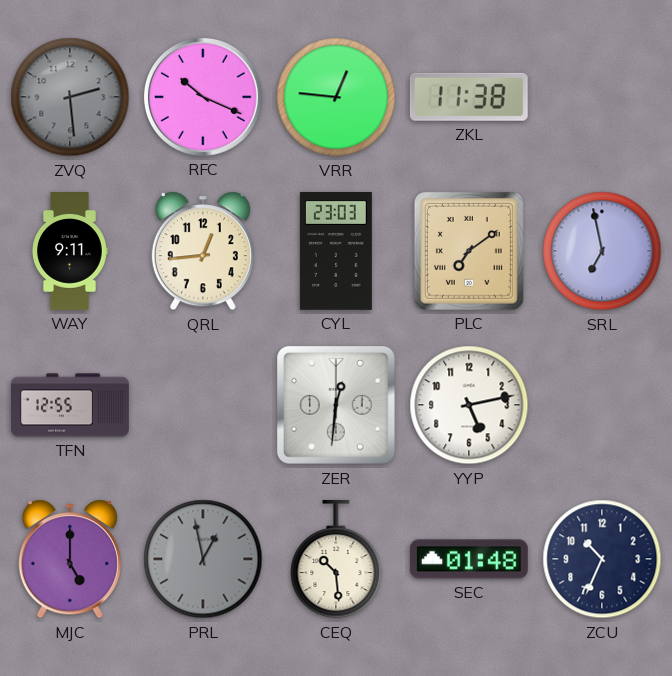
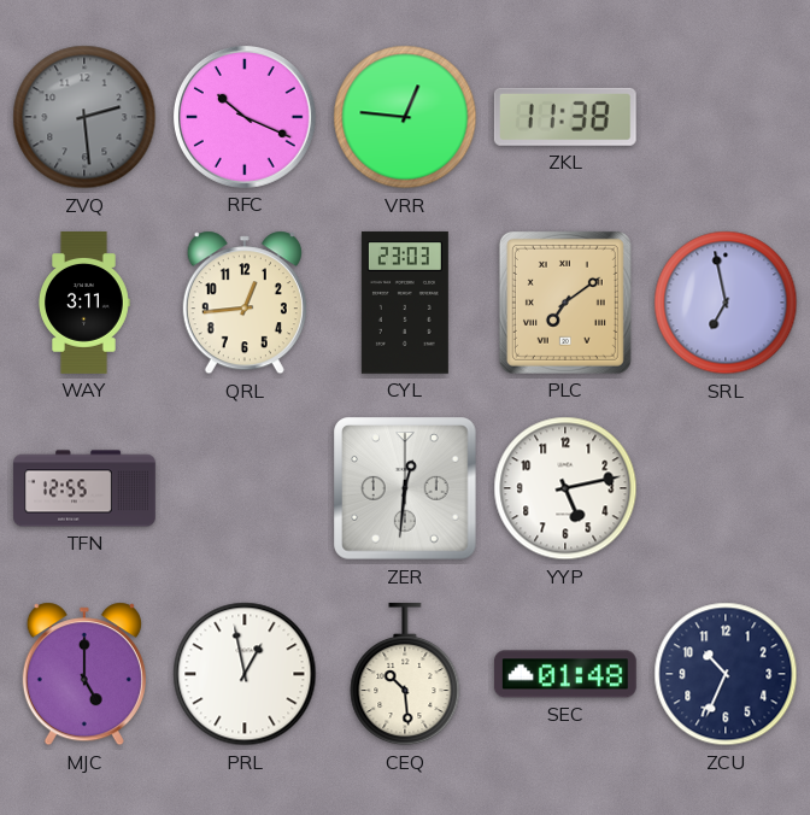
WAY: 9:11 -> 3:11
PRL dial: grey -> white
